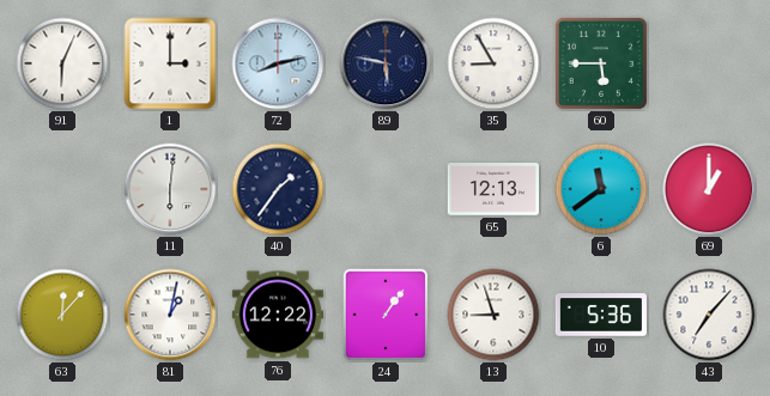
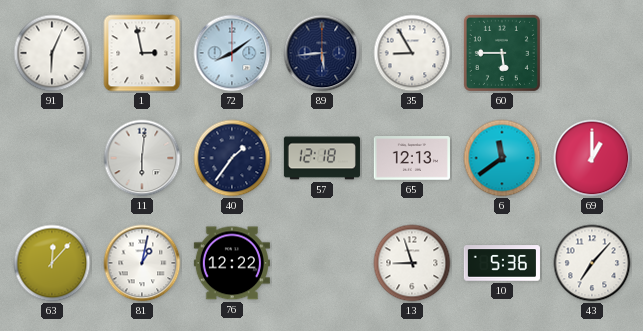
1: 3:00 -> 2:58
72: 8:13 -> 8:09
89: 5:47 -> 5:44
57: none -> 12:18
24: 1:06 -> none
